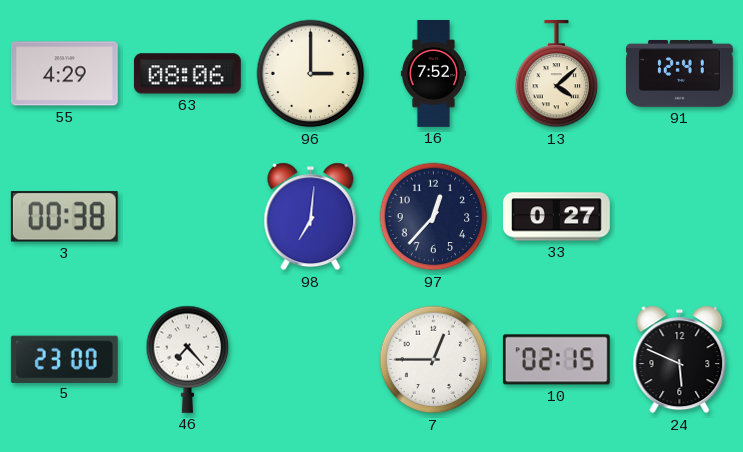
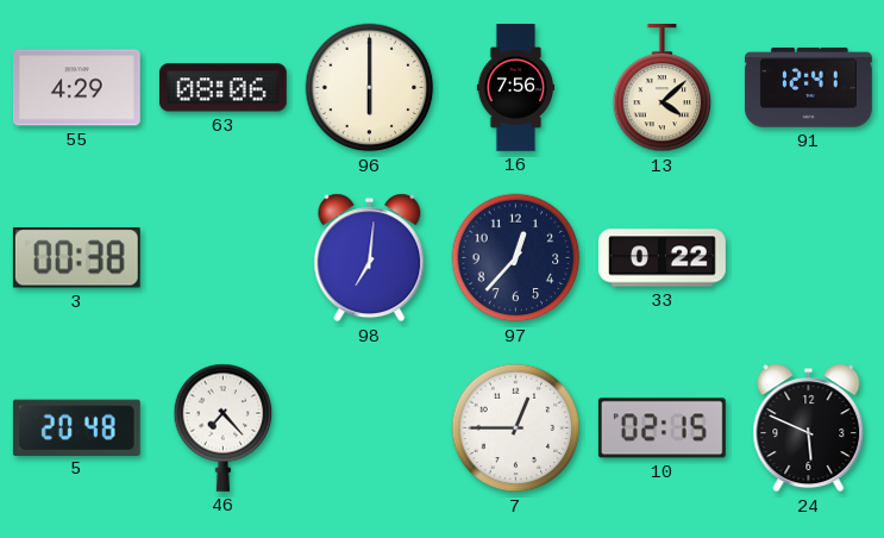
96: 3:00 -> 6:00
16: 7:52 -> 7:56
33: 0:27 -> 0:22
5: 23:00 -> 20:48
